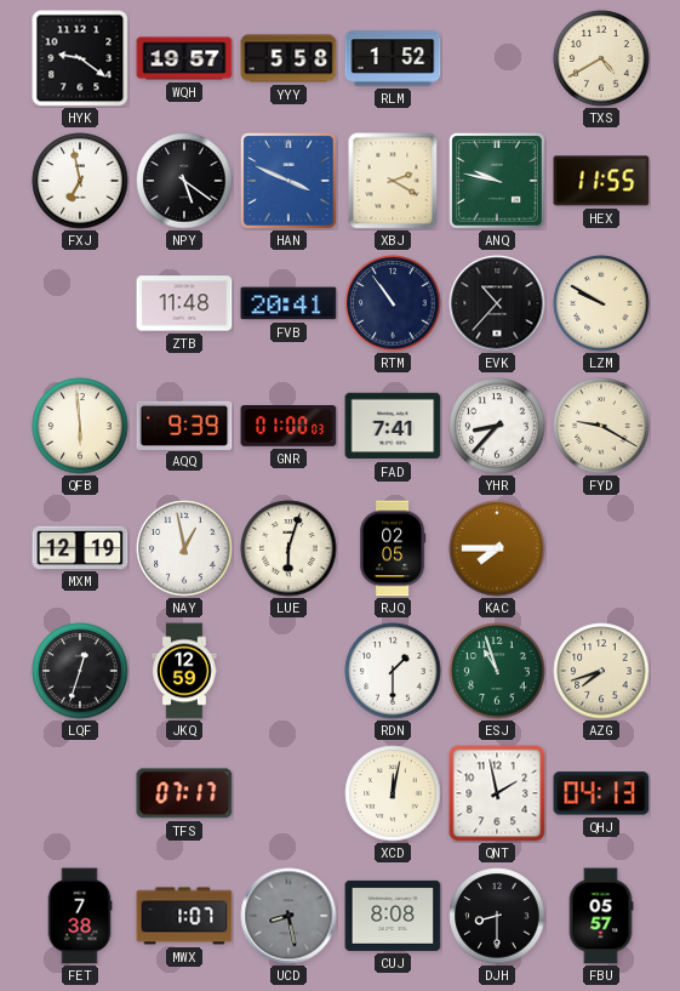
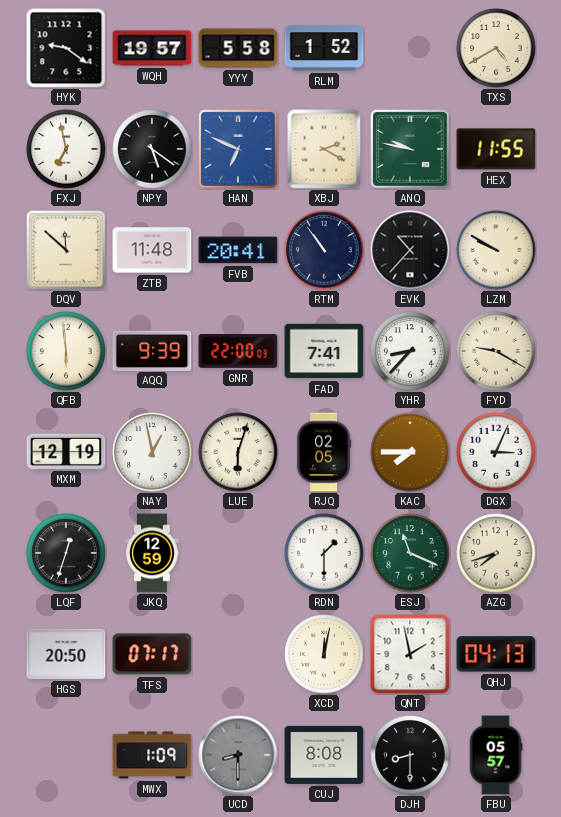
HAN: 3:49 -> 6:49
DQV: none -> 11:52
GNR: 01:00 -> 22:00
DGX: none -> 3:04
ESJ: 10:57 -> 11:19
HGS: none -> 20:50
FET: 7:38 -> none
MWX: 1:07 -> 1:09
UCD: 8:28 -> 8:30
